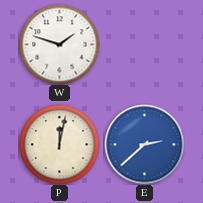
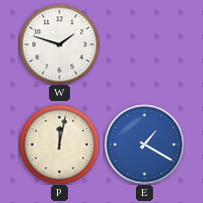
E: 2:38 -> 1:20
